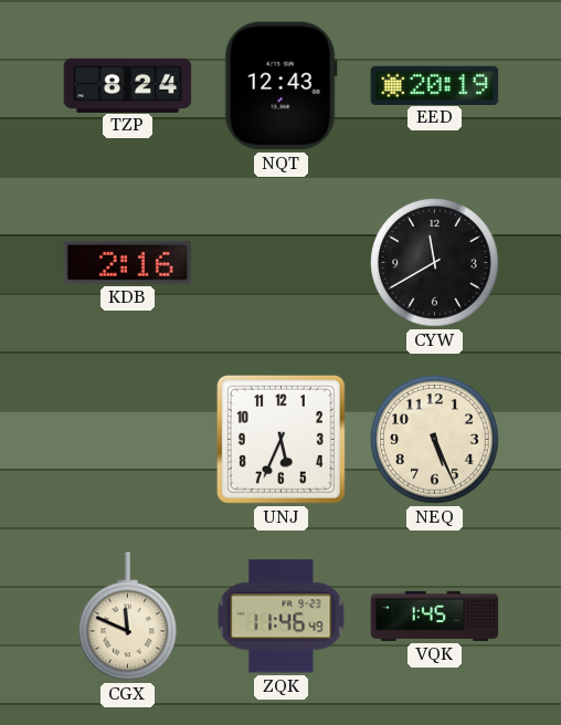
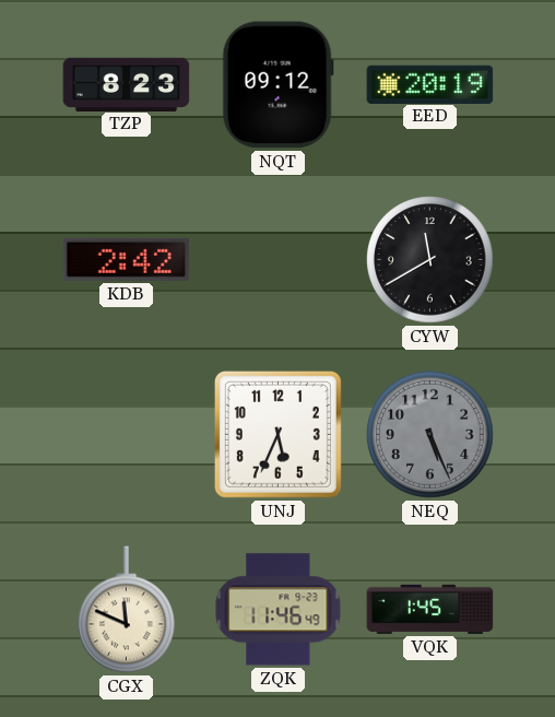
TZP: 8:24 -> 8:23
NQT: 12:43 -> 09:12
KDB: 2:16 -> 2:42
NEQ dial: cream -> grey
